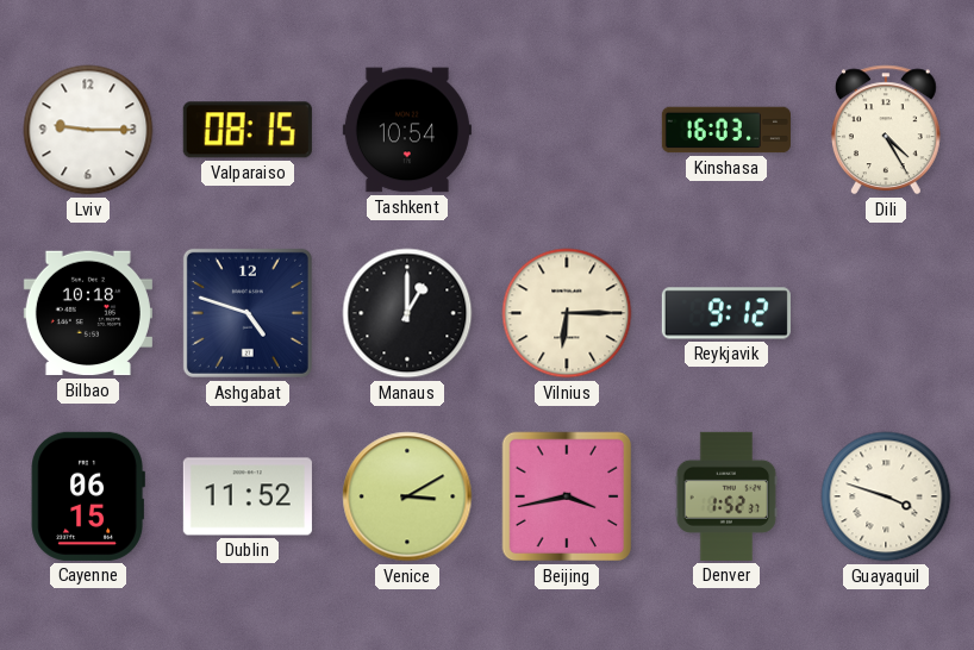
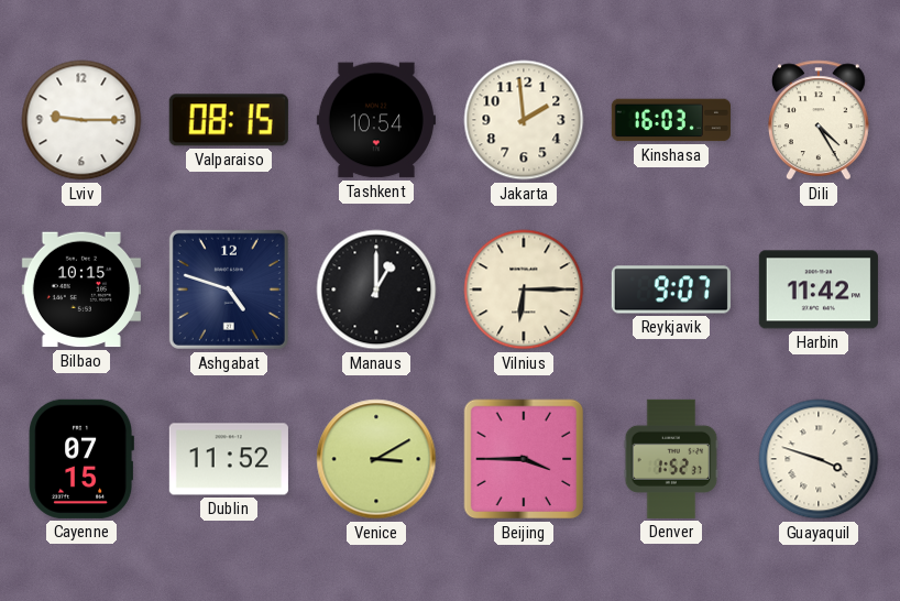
Jakarta: none -> 1:59
Bilbao: 10:18 -> 10:15
Reykjavik: 9:12 -> 9:07
Harbin: none -> 11:42
Cayenne: 06:15 -> 07:15
Beijing: 3:43 -> 3:45
